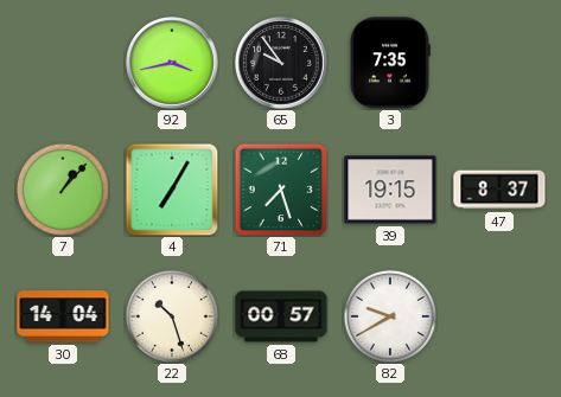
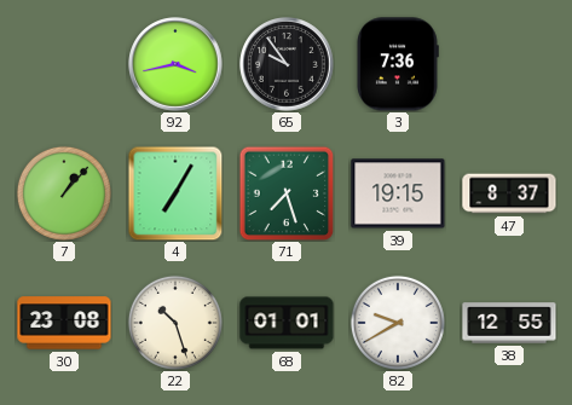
3: 7:35 -> 7:36
30: 14:04 -> 23:08
68: 00:57 -> 01:01
38: none -> 12:55
